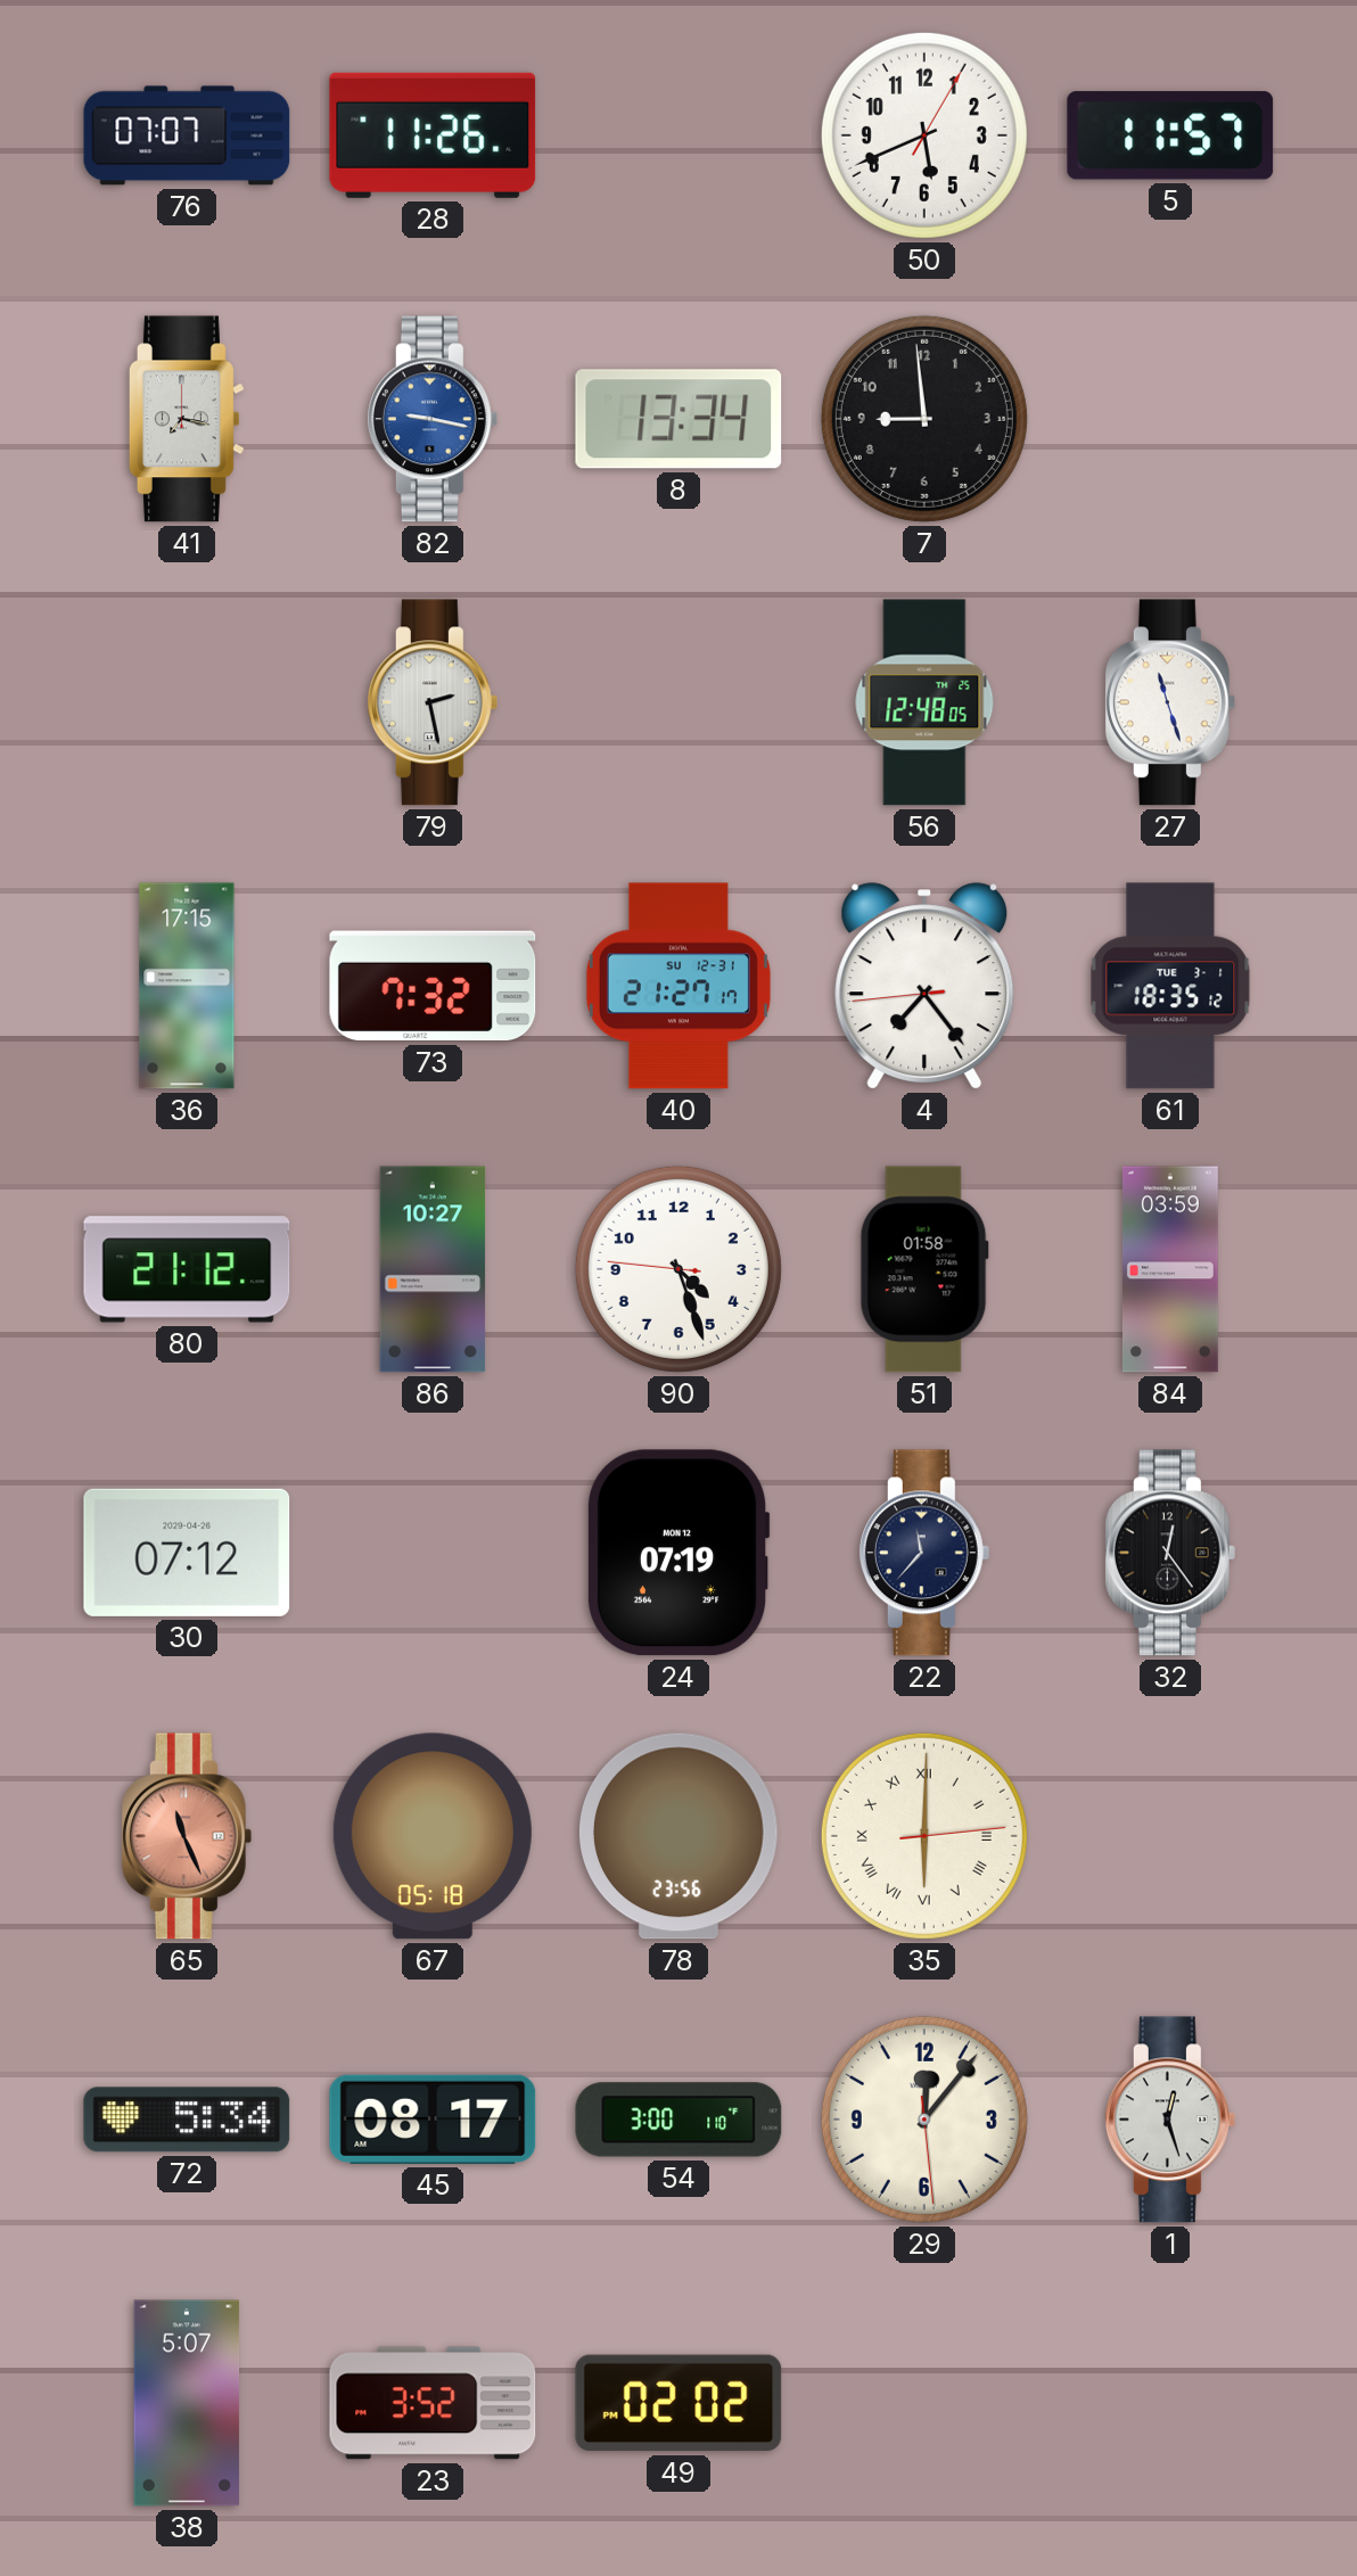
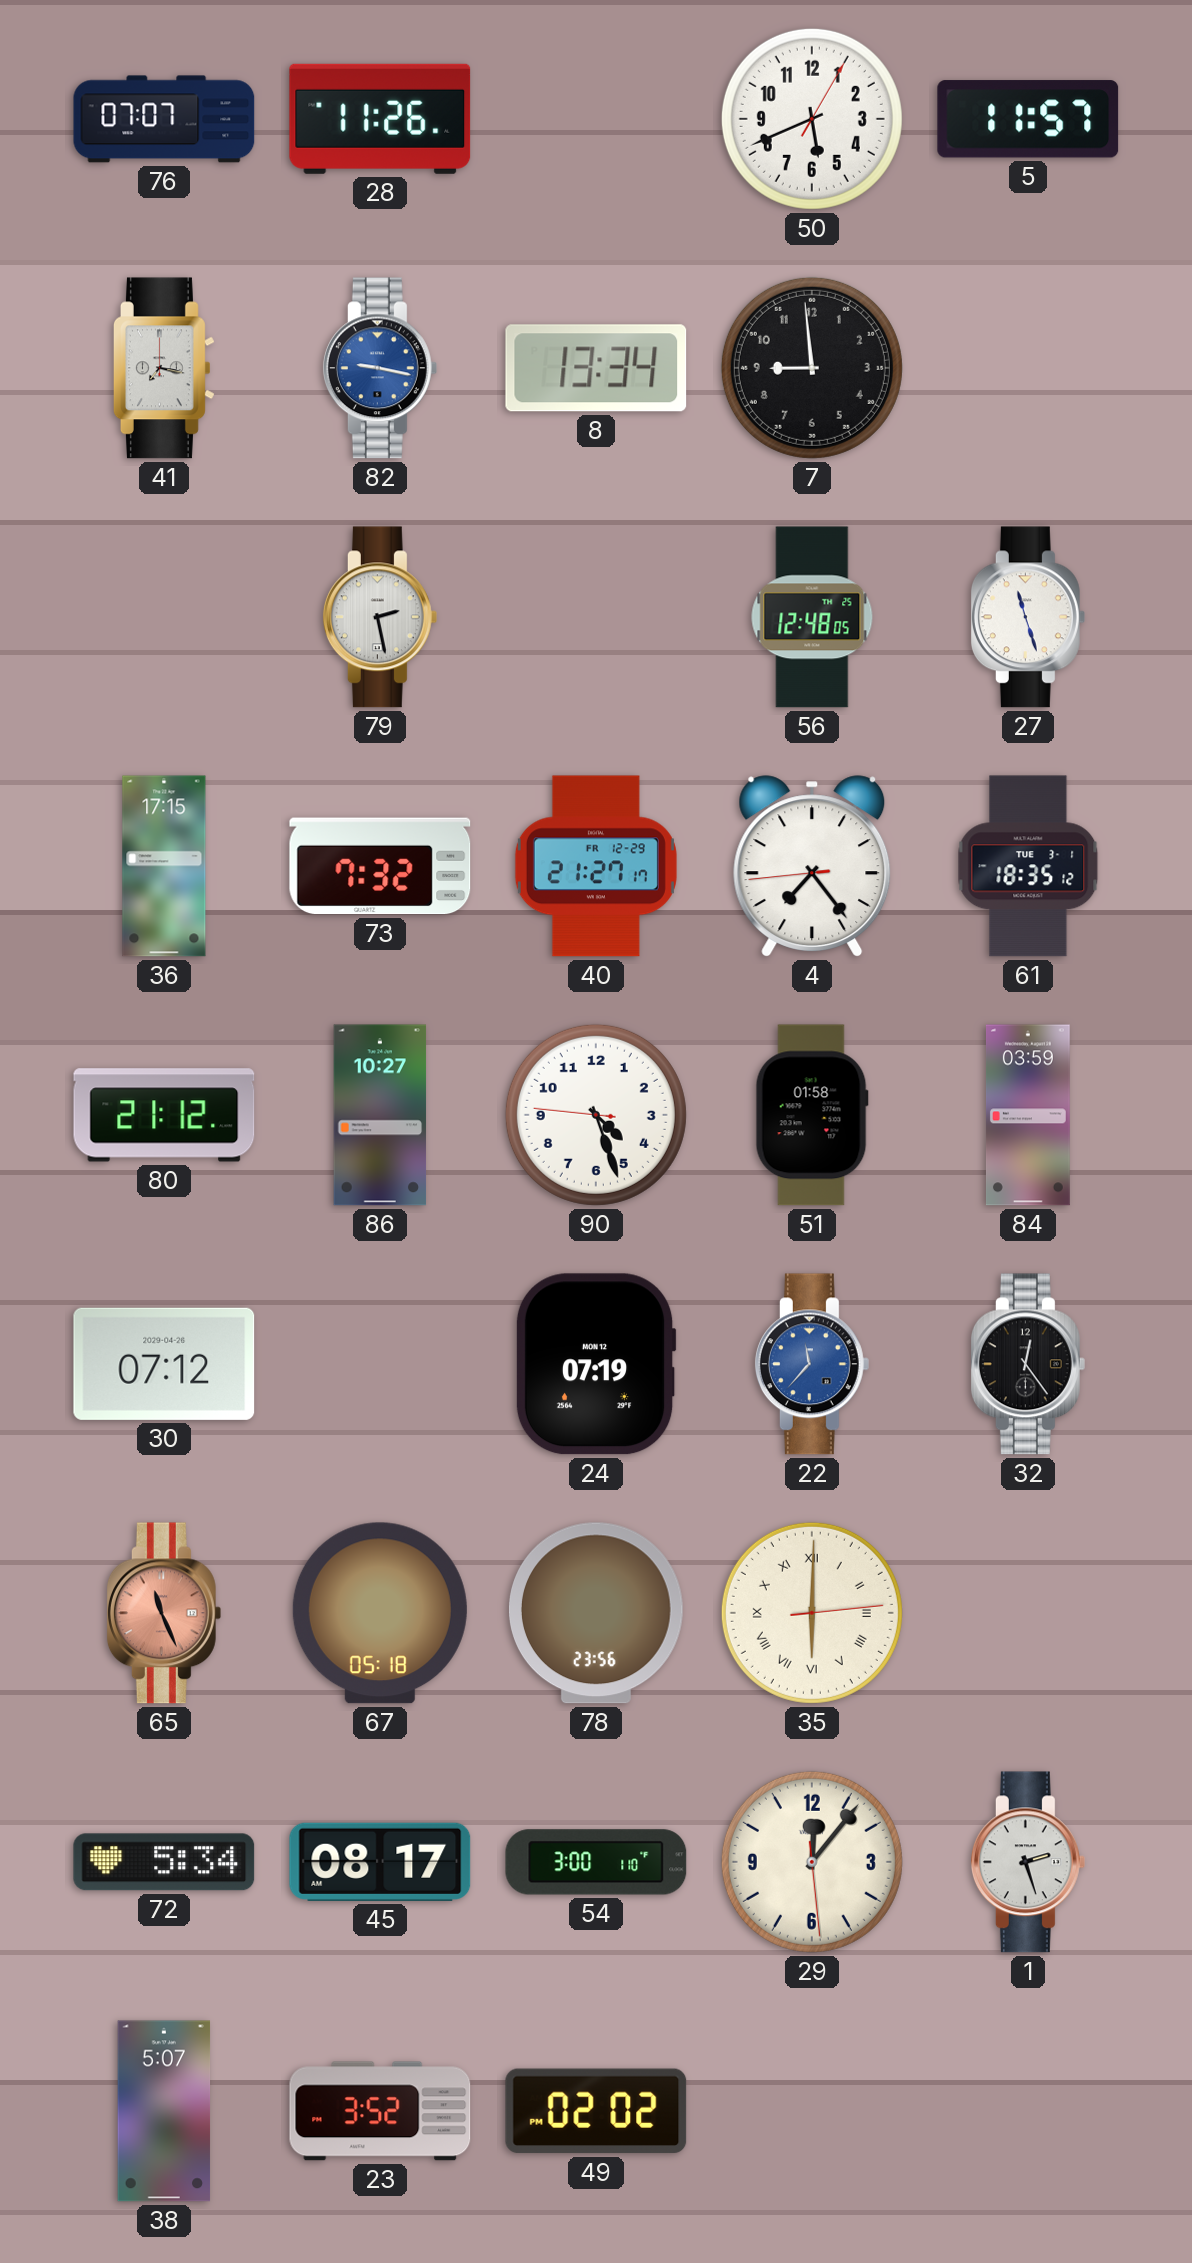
40 date: SU 12-31 -> FR 12-29
22 dial: navy -> blue
1: 12:27 -> 2:27
